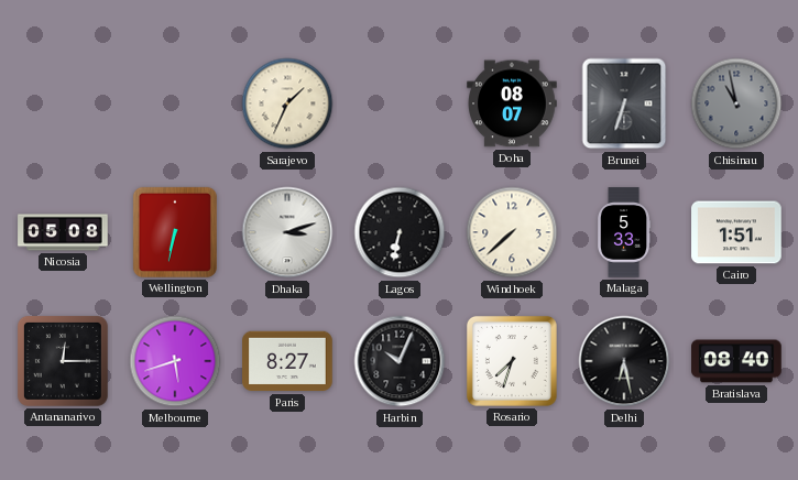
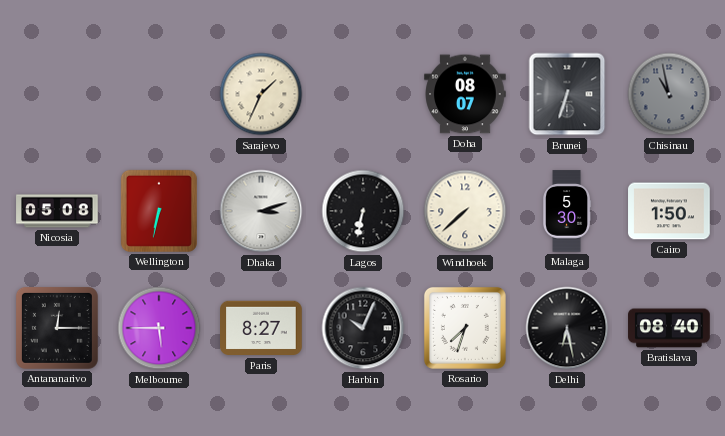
Malaga: 5:33 -> 5:30
Cairo: 1:51 -> 1:50
Melbourne: 5:42 -> 5:45
